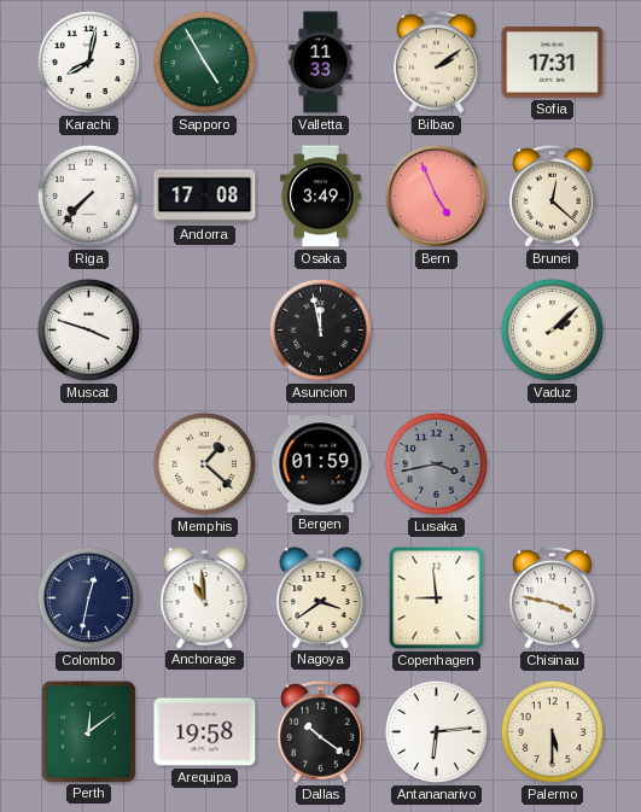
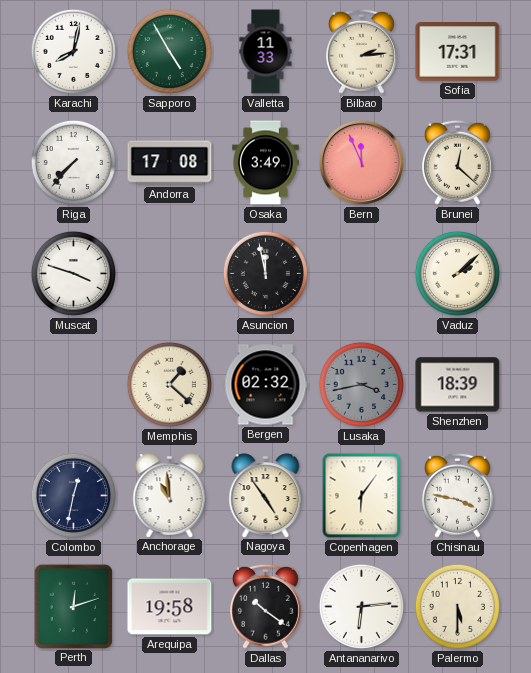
Bilbao: 2:09 -> 2:14
Bern: 4:56 -> 11:56
Bergen: 01:59 -> 02:32
Shenzhen: none -> 18:39
Nagoya: 3:39 -> 4:54
Copenhagen: 8:59 -> 6:06
Perth: 12:09 -> 12:12
